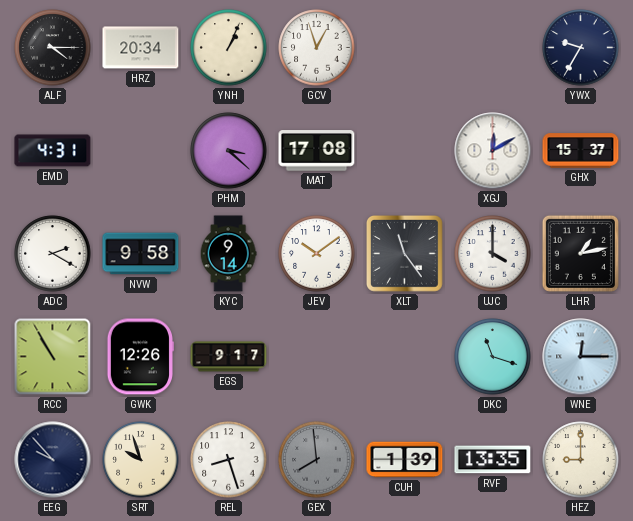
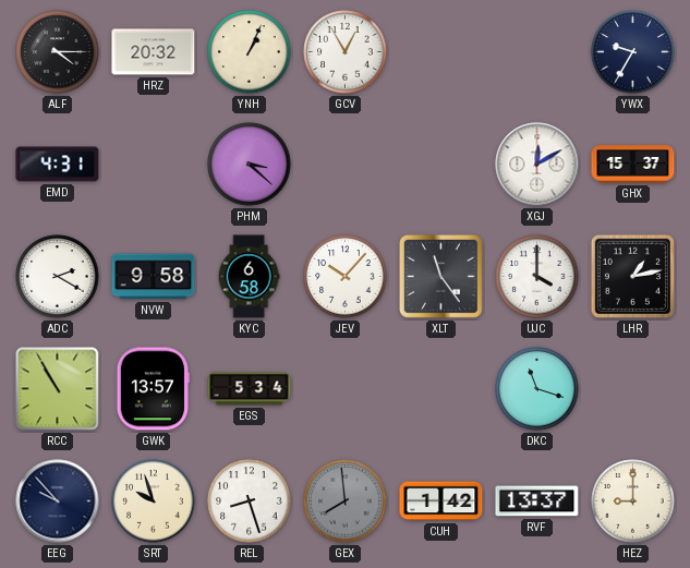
HRZ: 20:34 -> 20:32
GCV: 12:57 -> 12:55
MAT: 17:08 -> none
KYC: 9:14 -> 6:58
JEV: 10:09 -> 10:07
GWK: 12:26 -> 13:57
EGS: 9:17 -> 5:34
WNE: 12:15 -> none
CUH: 1:39 -> 1:42
RVF: 13:35 -> 13:37
